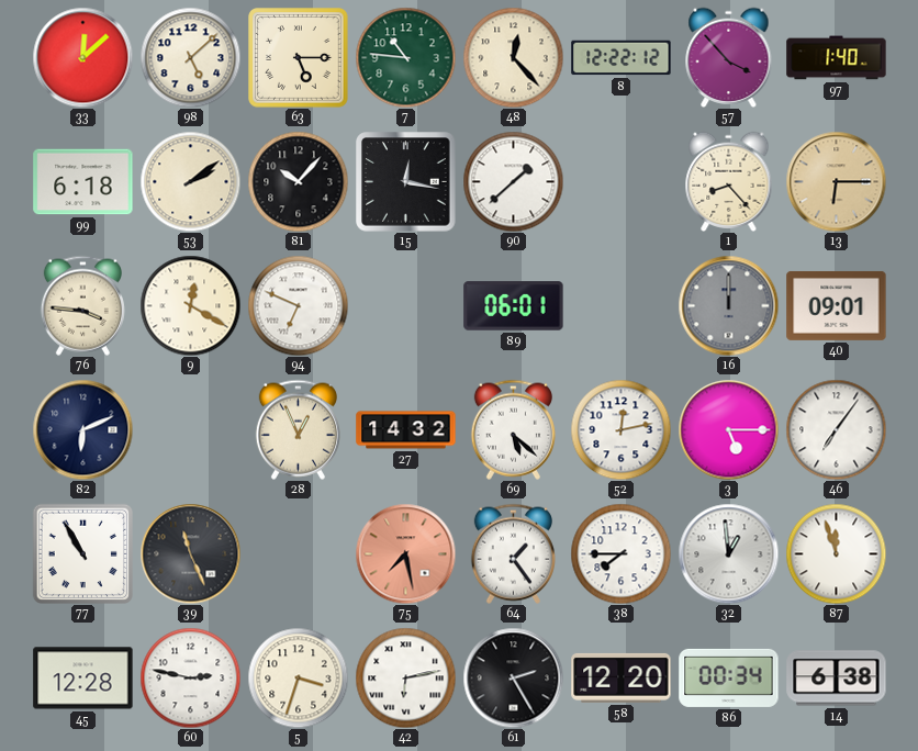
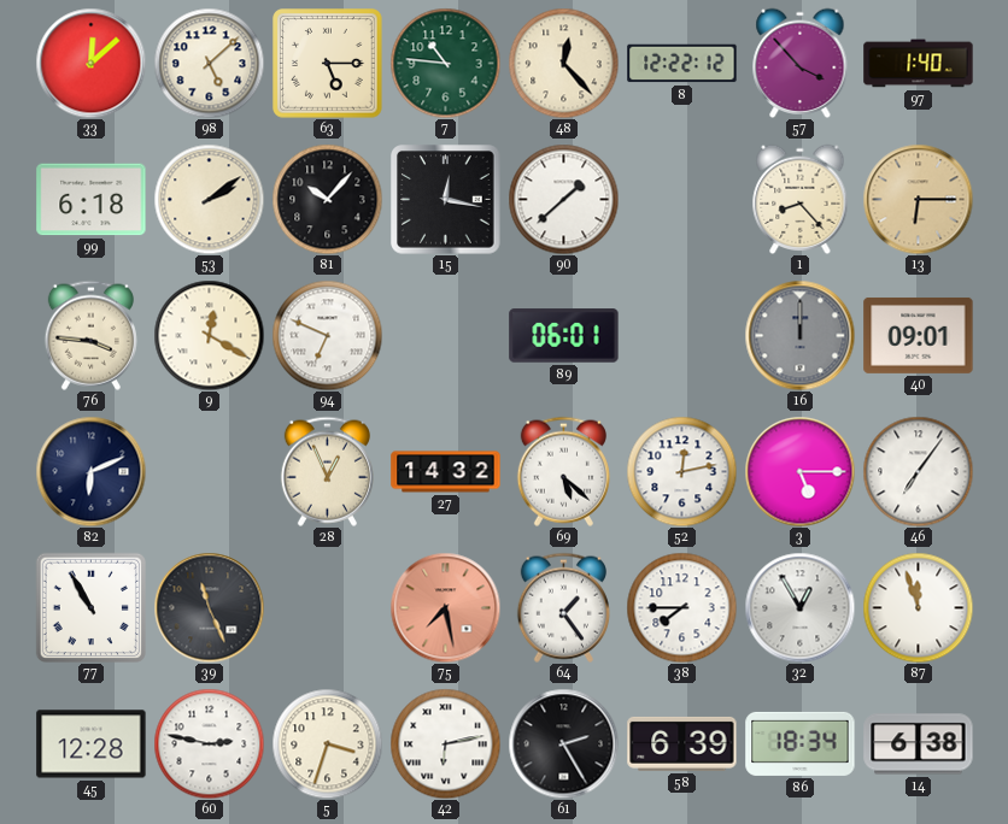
32: 12:59 -> 12:55
58: 12:20 -> 6:39
86: 00:34 -> 18:34
